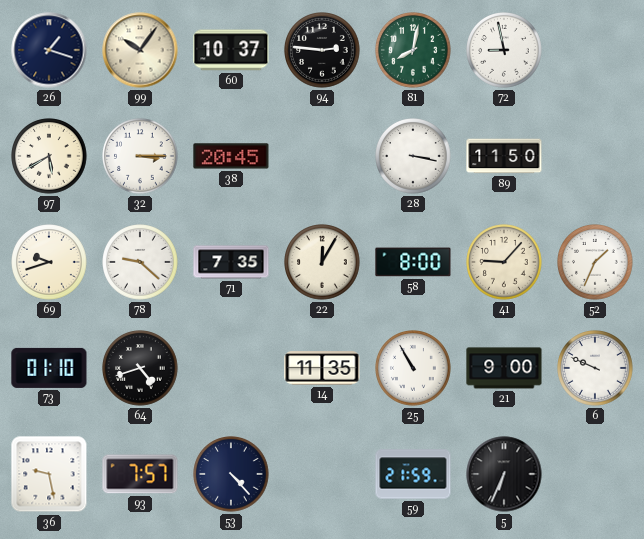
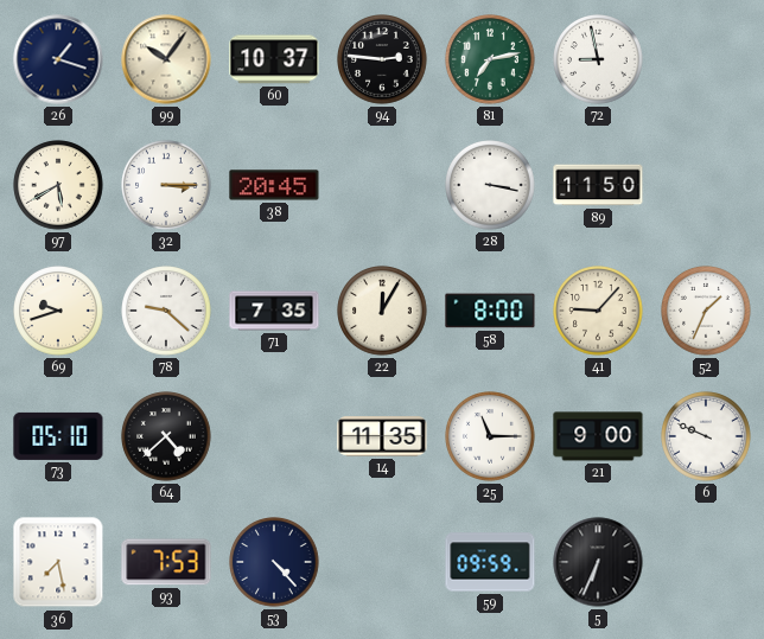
81: 8:02 -> 7:13
73: 01:10 -> 05:10
64: 4:42 -> 4:38
25: 10:55 -> 11:15
36: 9:28 -> 7:28
93: 7:57 -> 7:53
59: 21:59 -> 09:59
